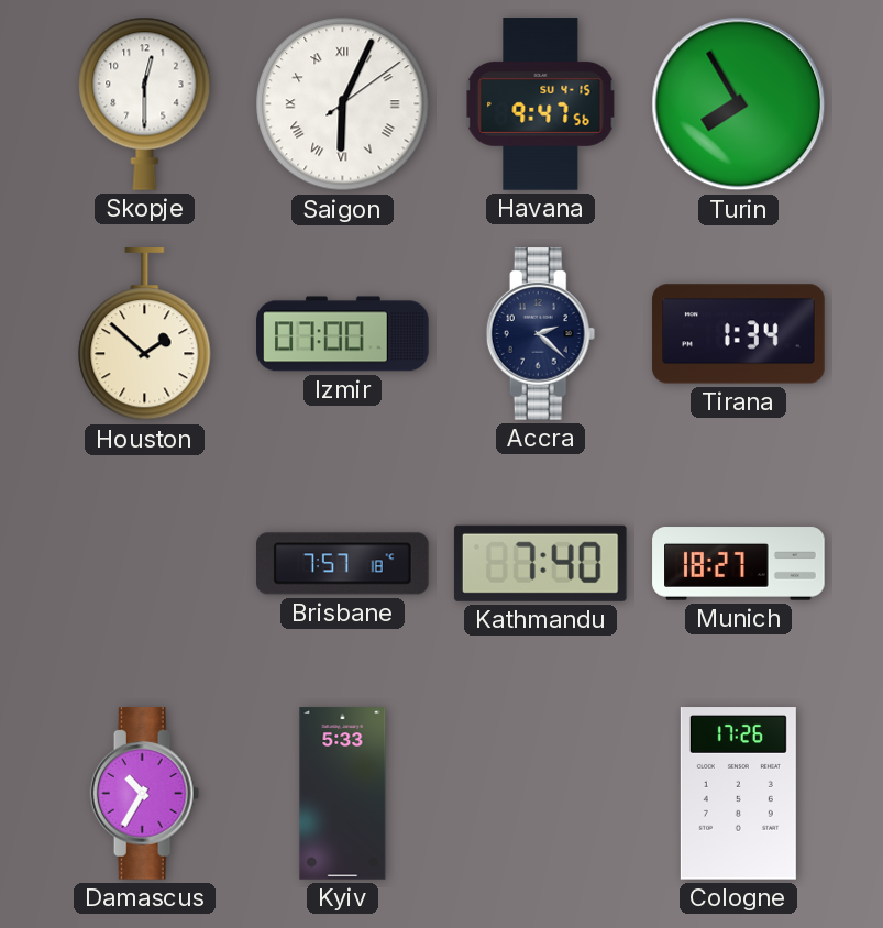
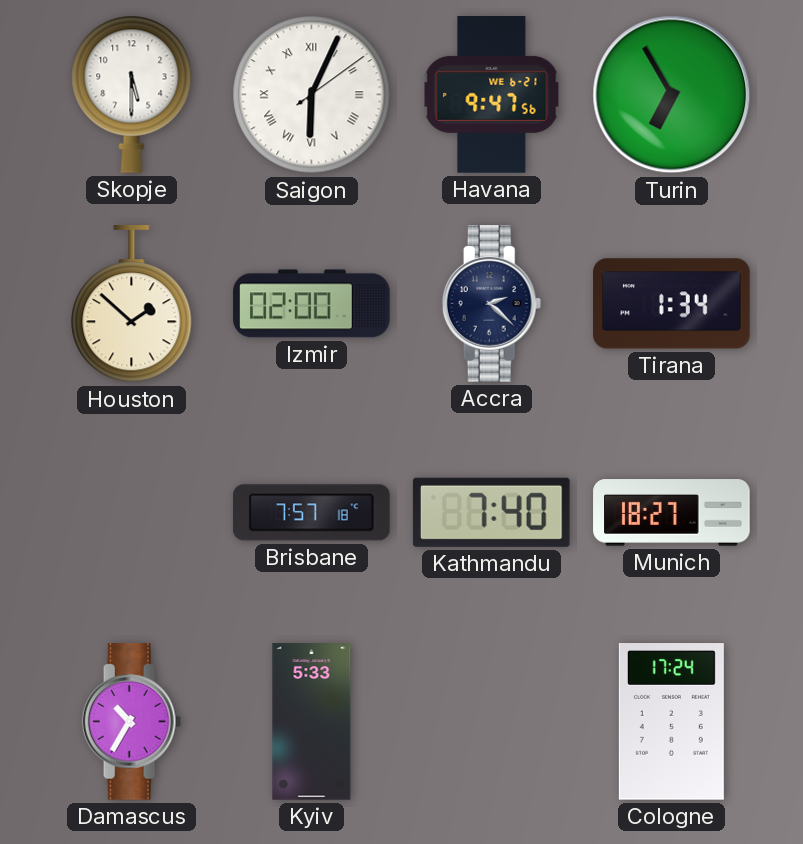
Skopje: 12:30 -> 5:30
Havana date: SU 4-15 -> WE 6-21
Turin: 7:55 -> 6:55
Izmir: 07:00 -> 02:00
Cologne: 17:26 -> 17:24
